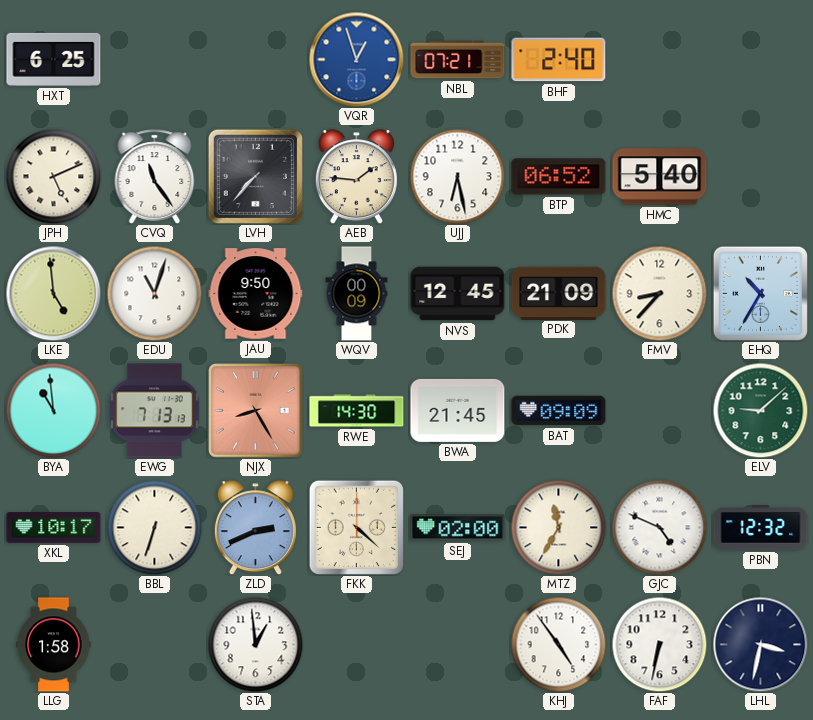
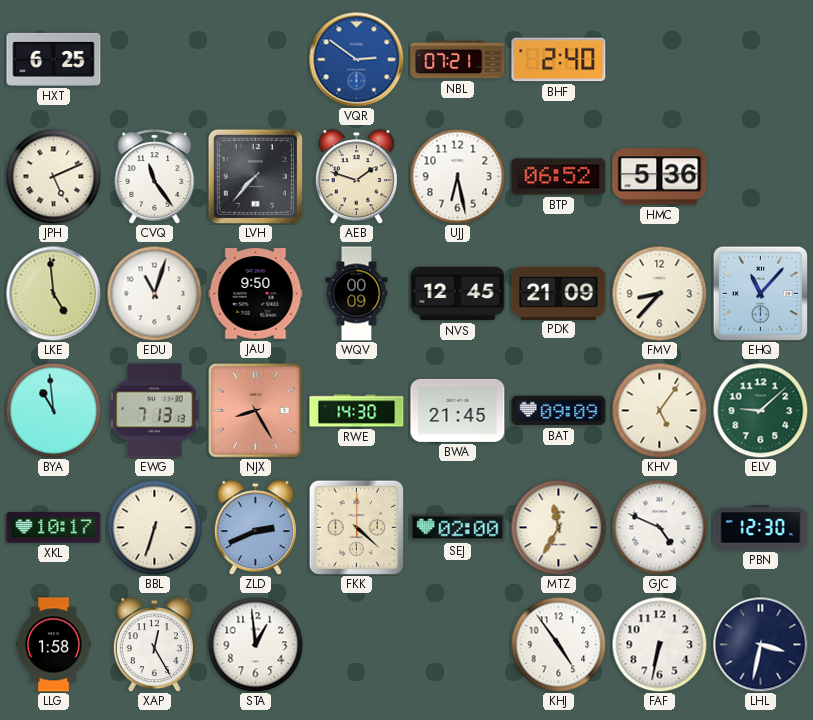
VQR: 12:57 -> 2:51
AEB: 1:46 -> 1:48
HMC: 5:40 -> 5:36
EHQ: 10:35 -> 11:07
KHV: none -> 5:06
PBN: 12:32 -> 12:30
XAP: none -> 12:25
